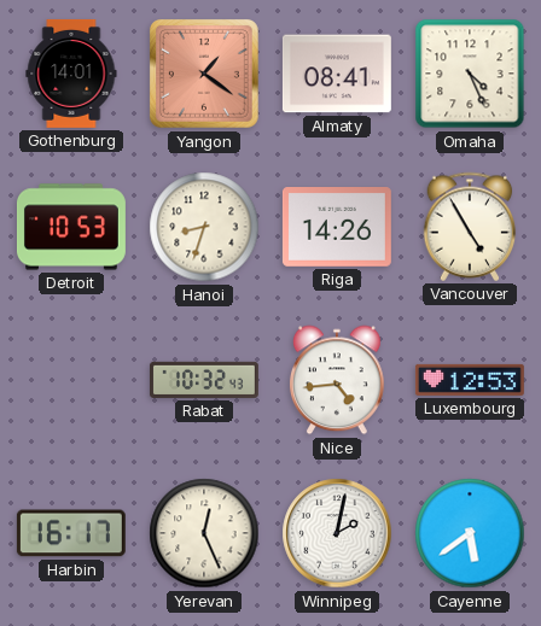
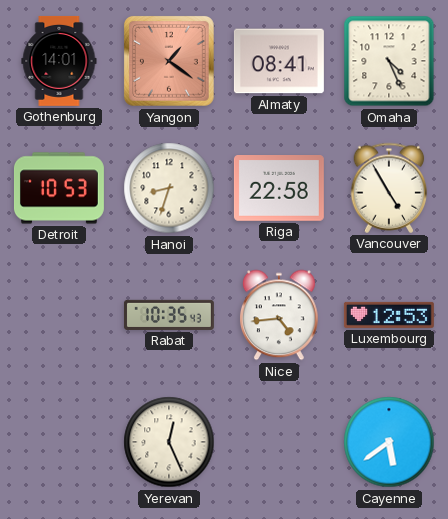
Riga: 14:26 -> 22:58
Rabat: 10:32 -> 10:35
Harbin: 16:17 -> none
Winnipeg: 2:02 -> none
